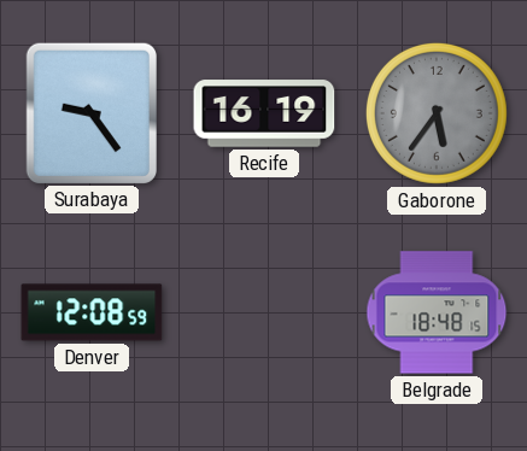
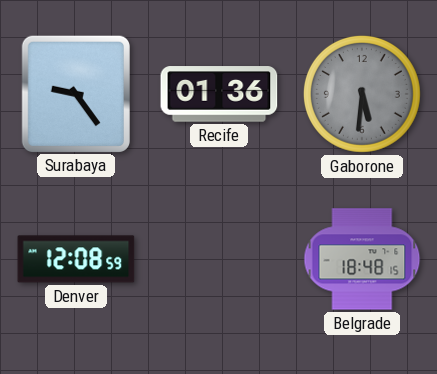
Recife: 16:19 -> 01:36
Gaborone: 5:36 -> 5:31
